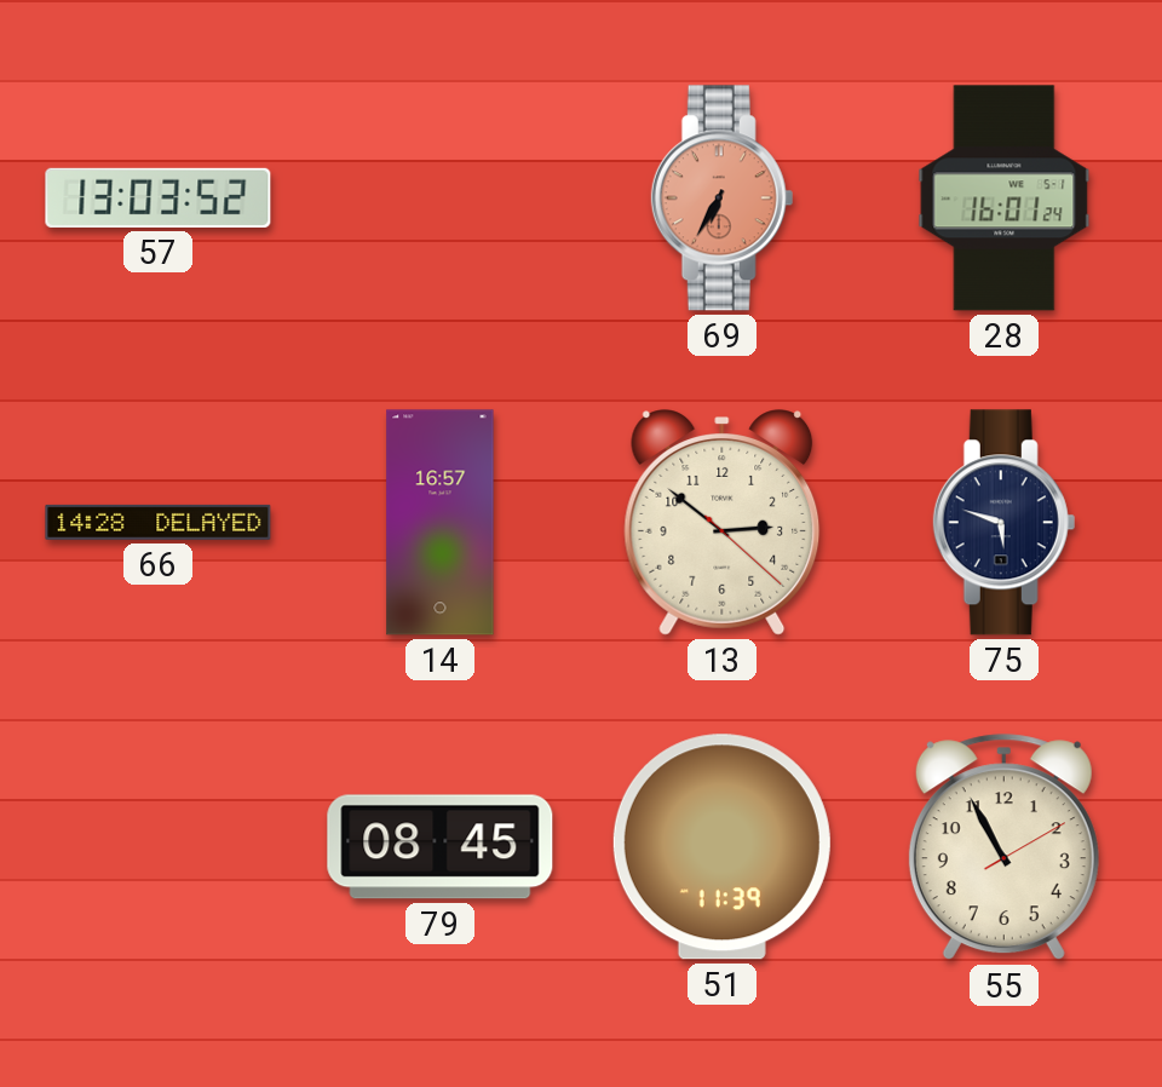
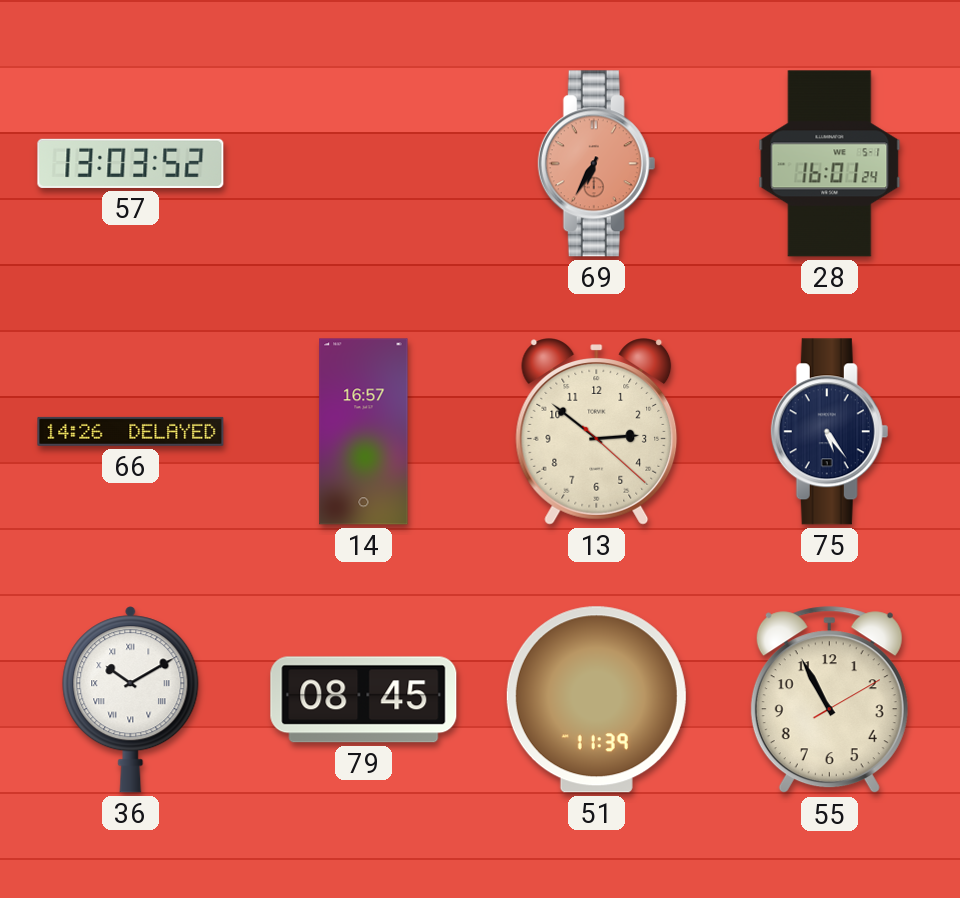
66: 14:28 -> 14:26
75: 5:48 -> 5:24
36: none -> 10:10
